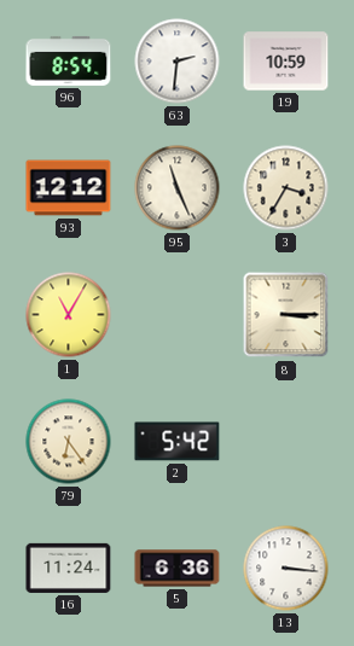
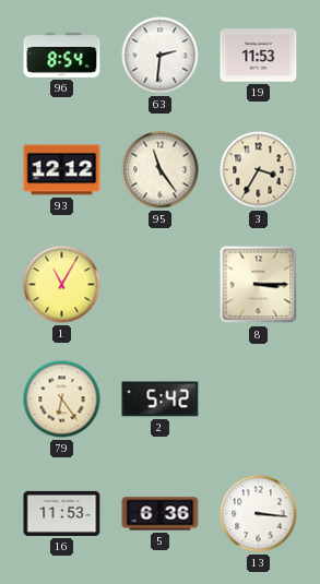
19: 10:59 -> 11:53
95: 11:26 -> 11:24
16: 11:24 -> 11:53
